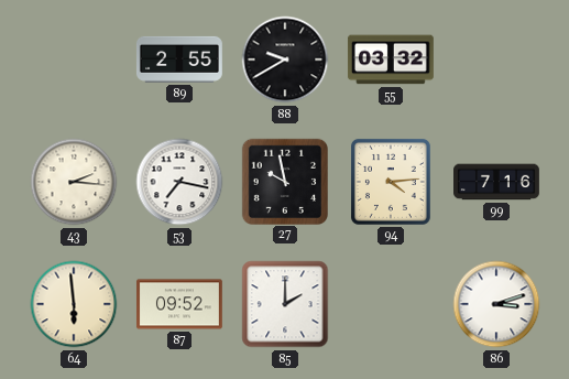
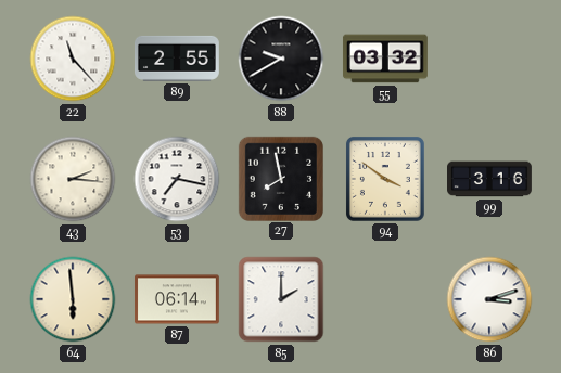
22: none -> 11:23
27: 9:58 -> 7:58
94: 4:14 -> 3:51
99: 7:16 -> 3:16
87: 09:52 -> 06:14
